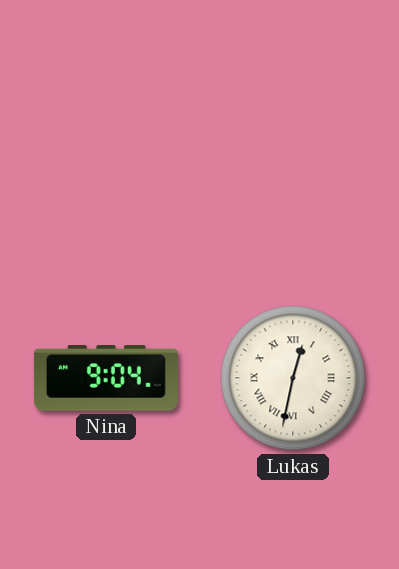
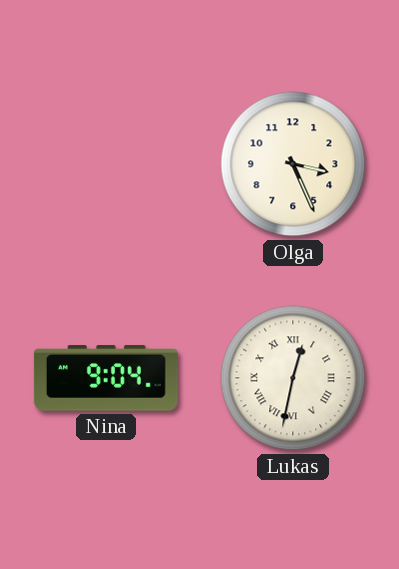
Olga: none -> 3:26
